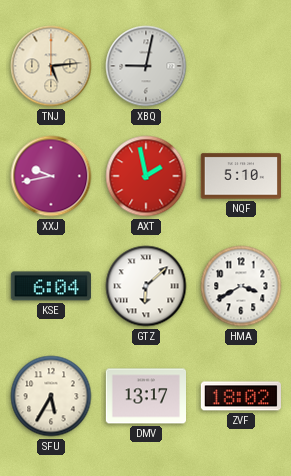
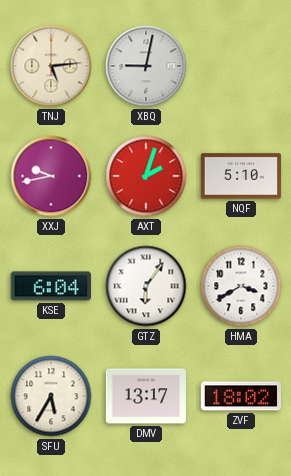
AXT: 1:58 -> 2:03
GTZ: 6:08 -> 6:06
